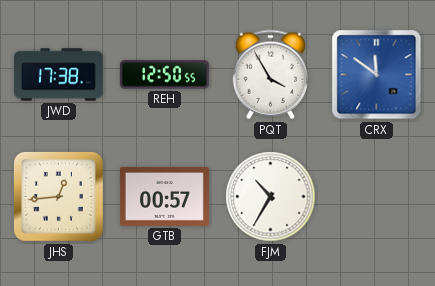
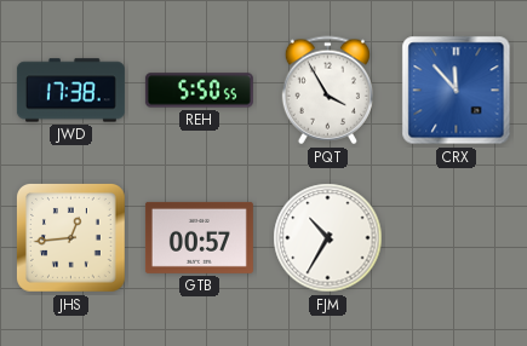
REH: 12:50 -> 5:50
CRX: 11:51 -> 11:53
